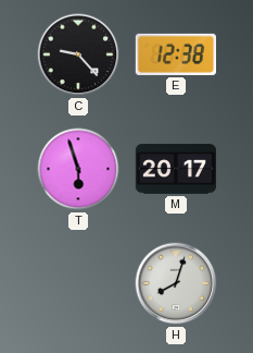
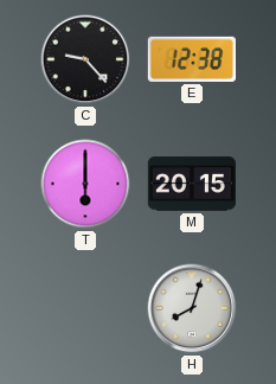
T: 5:57 -> 6:00
M: 20:17 -> 20:15
